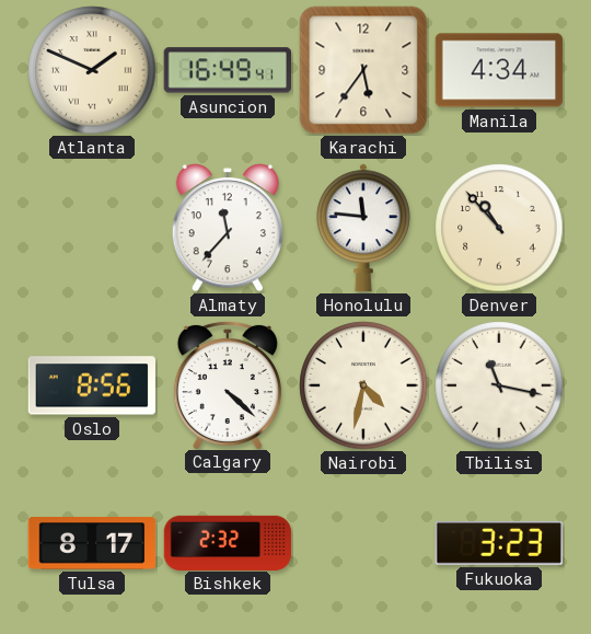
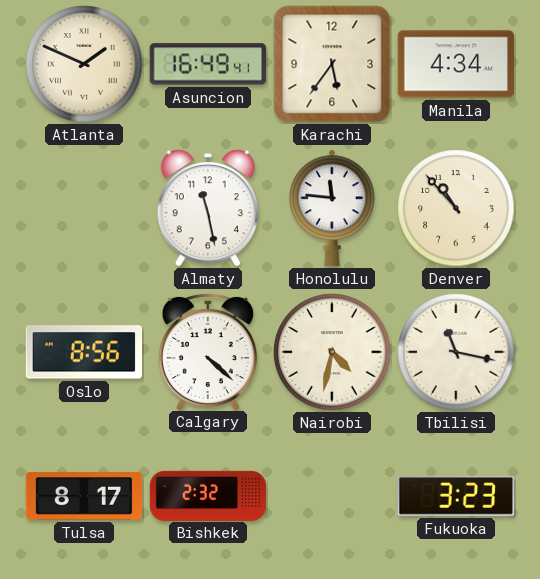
Almaty: 11:37 -> 11:28
